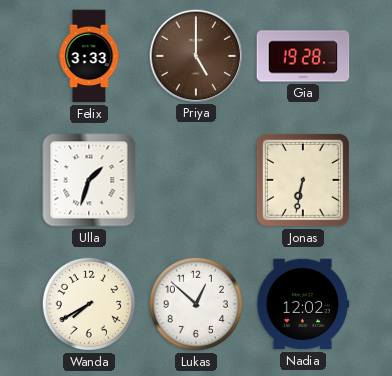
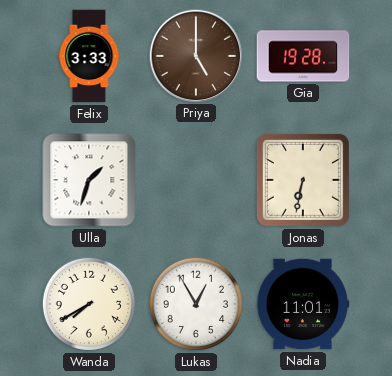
Lukas: 12:52 -> 12:55
Nadia: 12:02 -> 11:01
